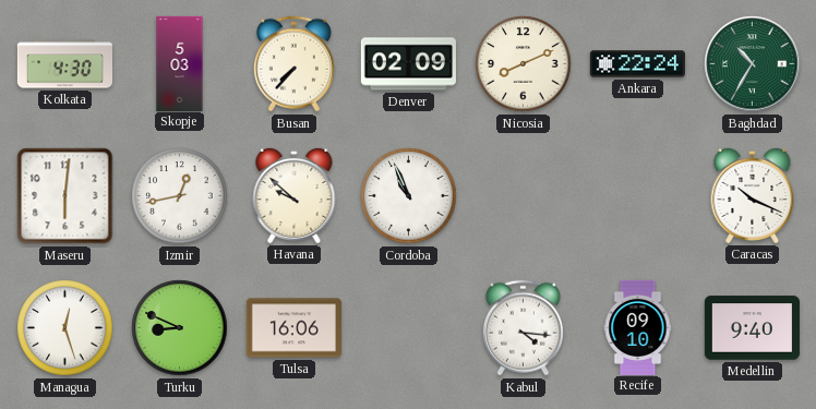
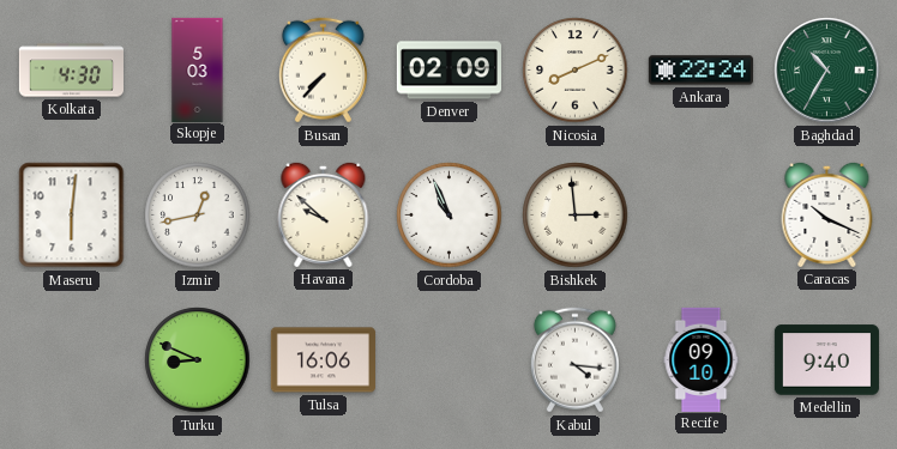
Bishkek: none -> 2:59
Managua: 12:27 -> none
